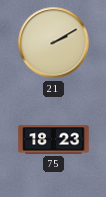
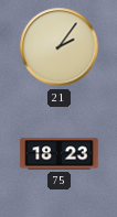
21: 2:10 -> 2:06
